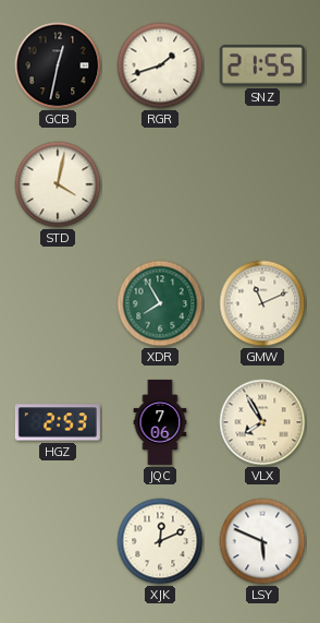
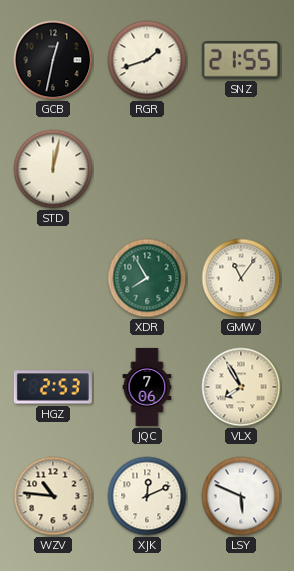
STD: 4:02 -> 12:02
GMW: 11:11 -> 11:06
WZV: none -> 10:46
